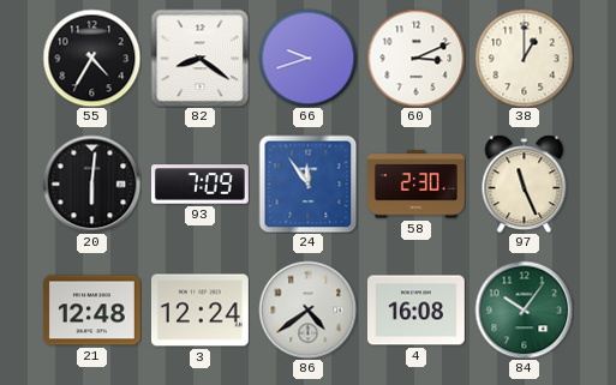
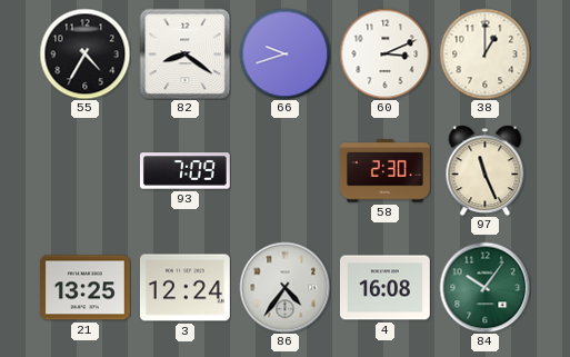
20: 6:01 -> none
24: 11:54 -> none
21: 12:48 -> 13:25
86: 4:39 -> 4:36
